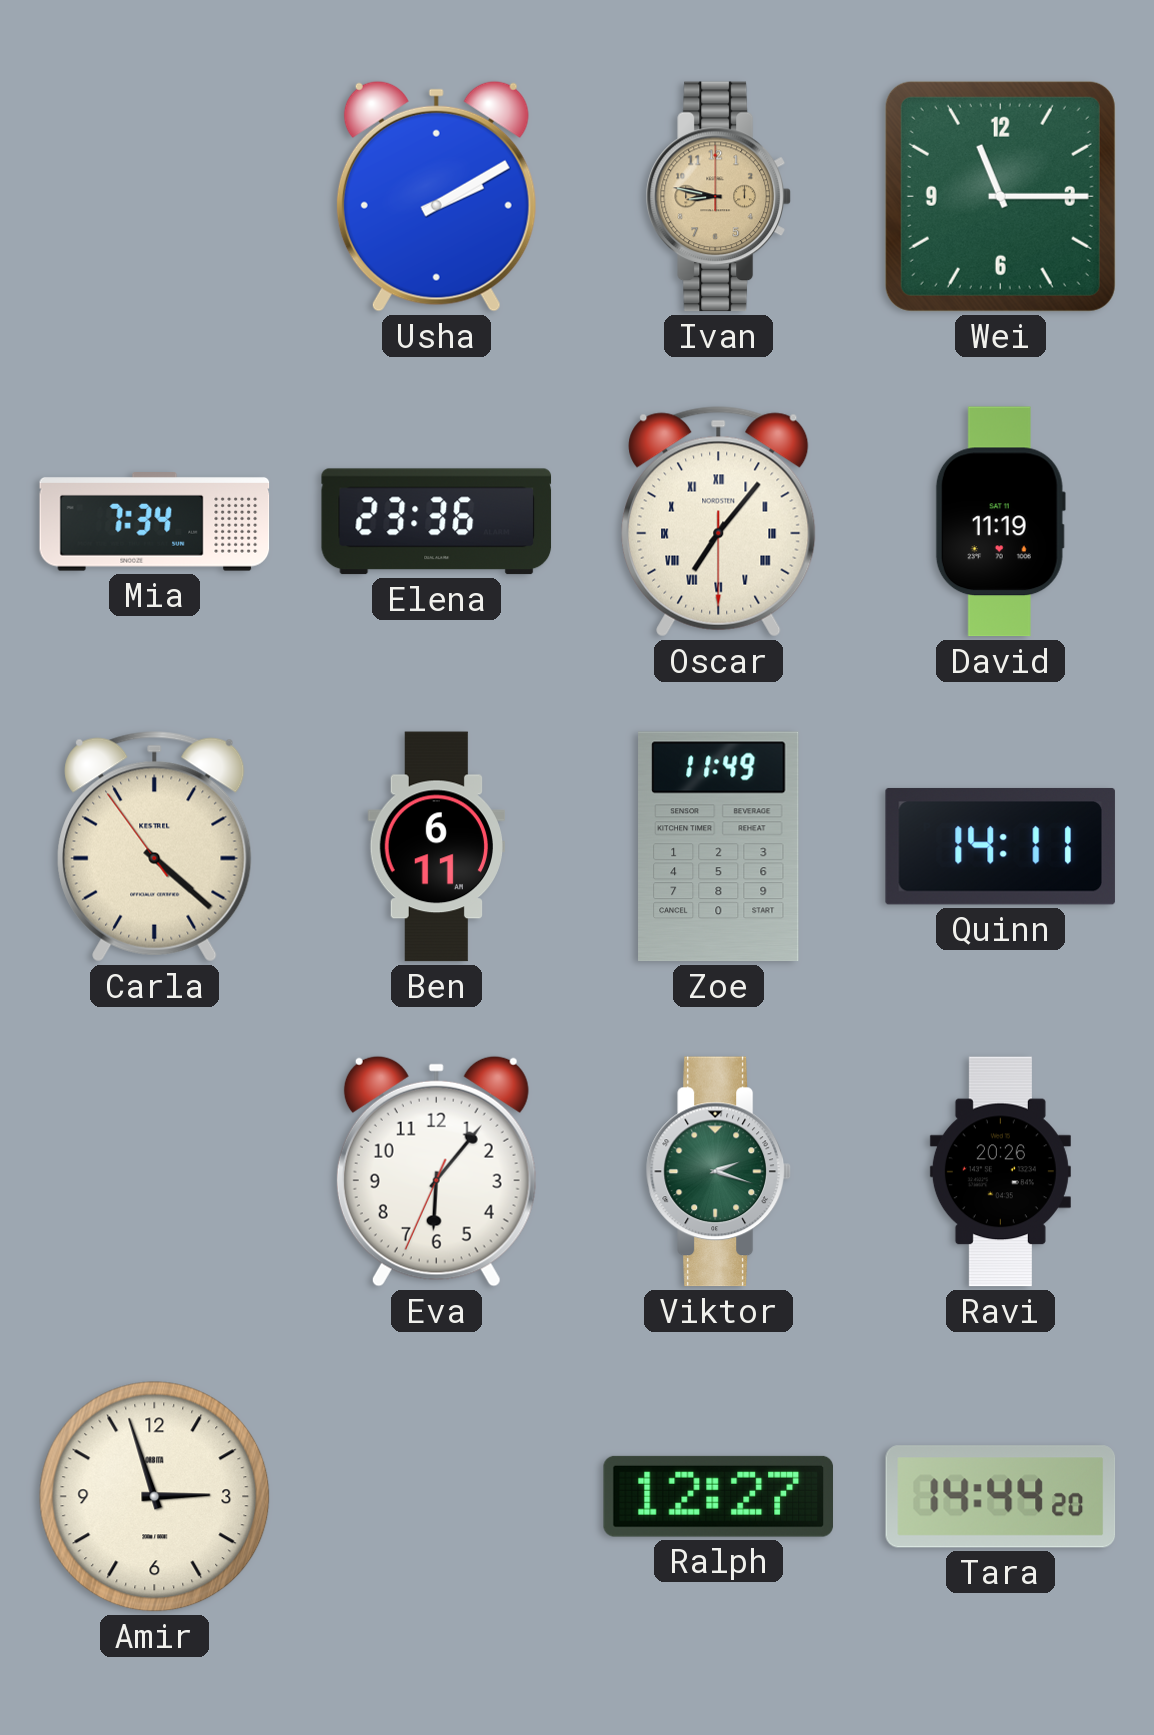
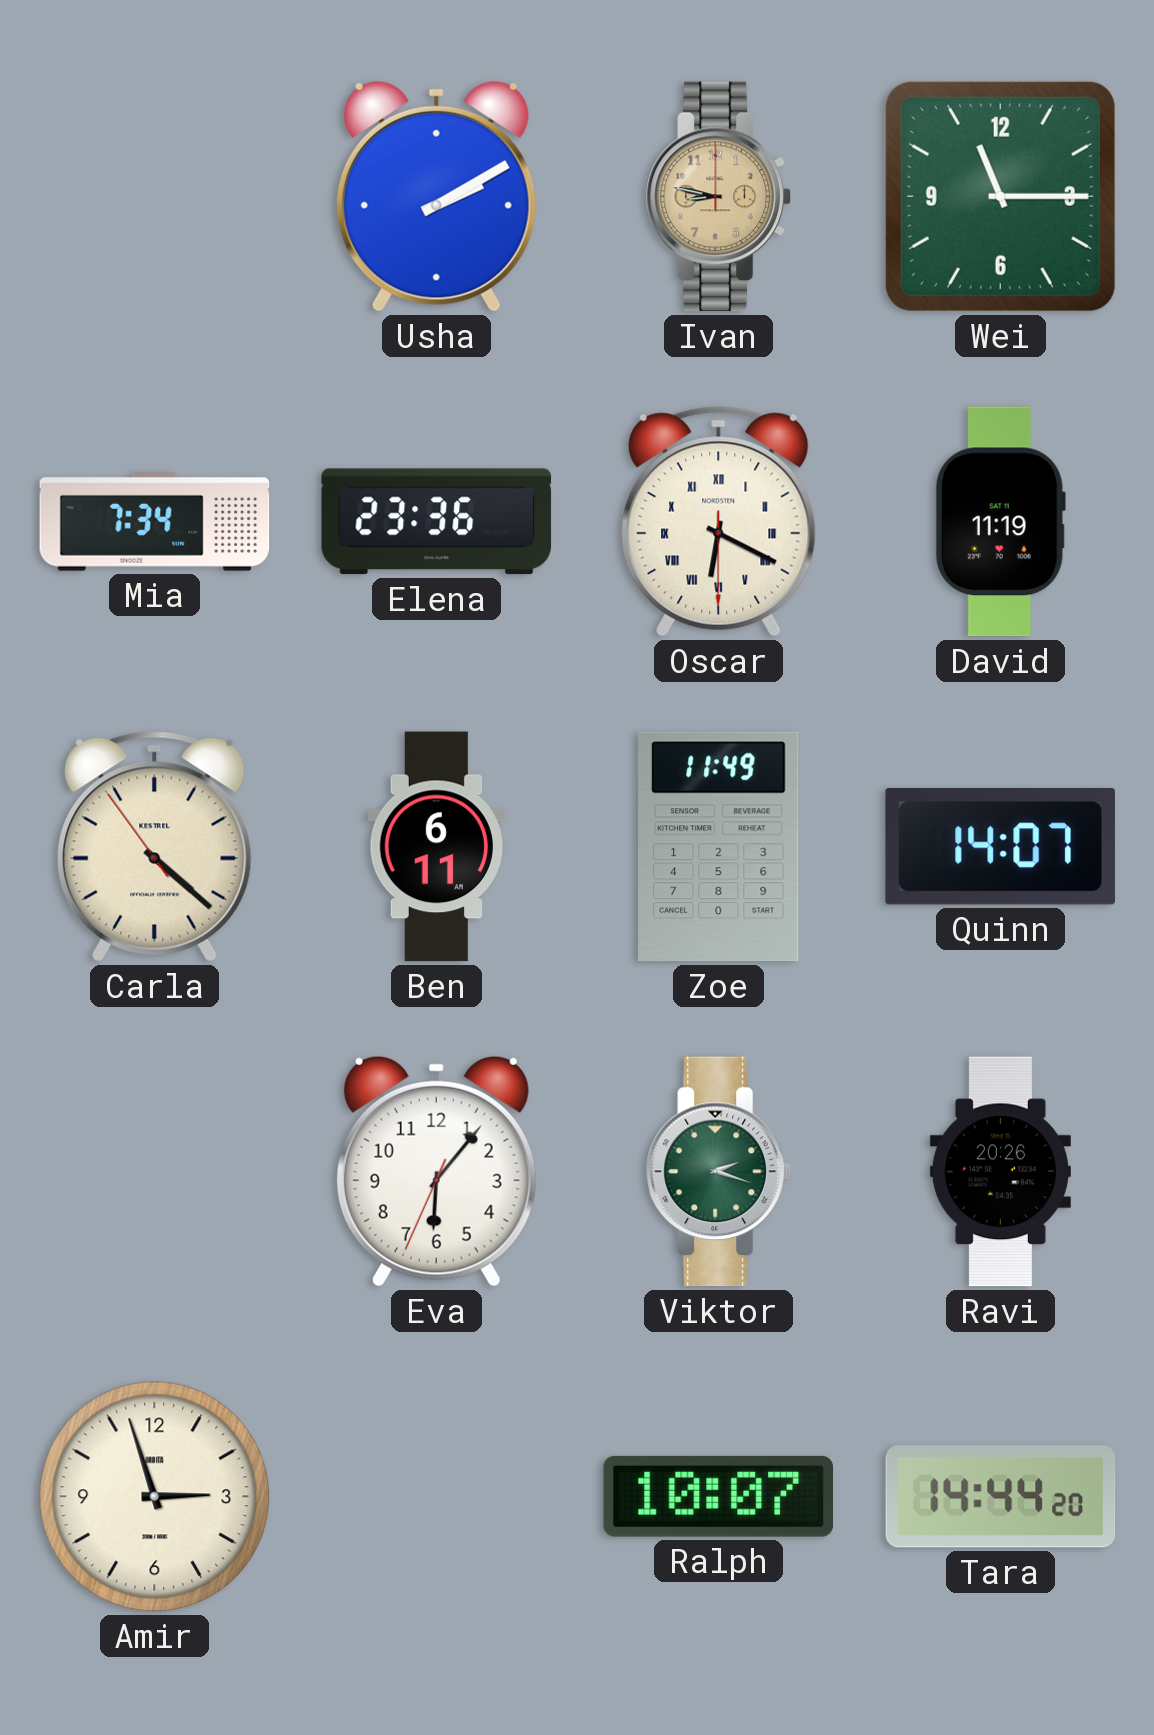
Oscar: 7:06 -> 6:19
Quinn: 14:11 -> 14:07
Ralph: 12:27 -> 10:07
